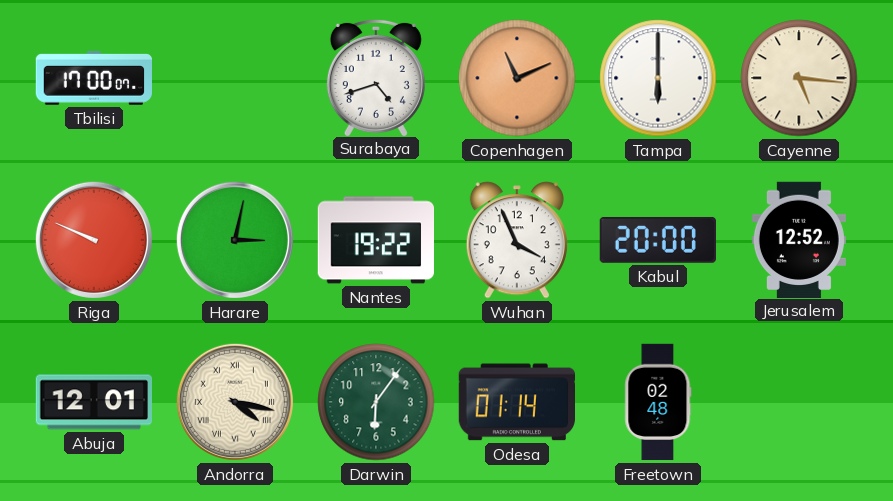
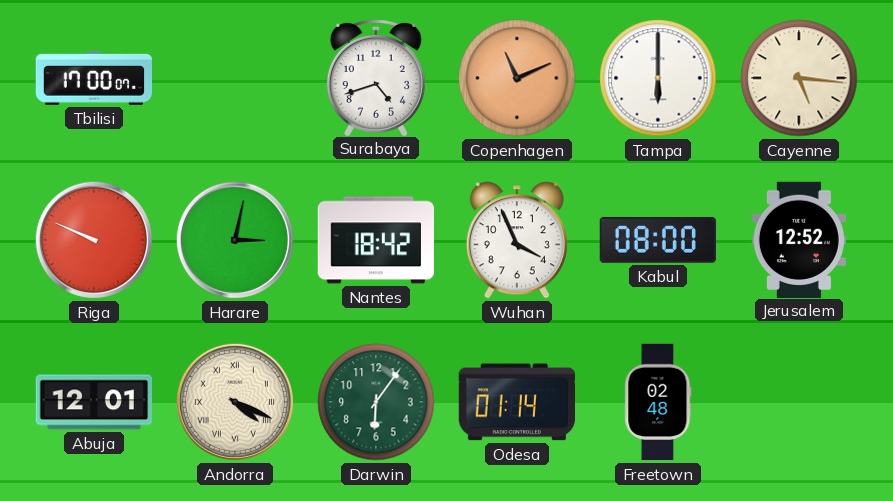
Nantes: 19:22 -> 18:42
Kabul: 20:00 -> 08:00
Andorra: 4:17 -> 4:19
